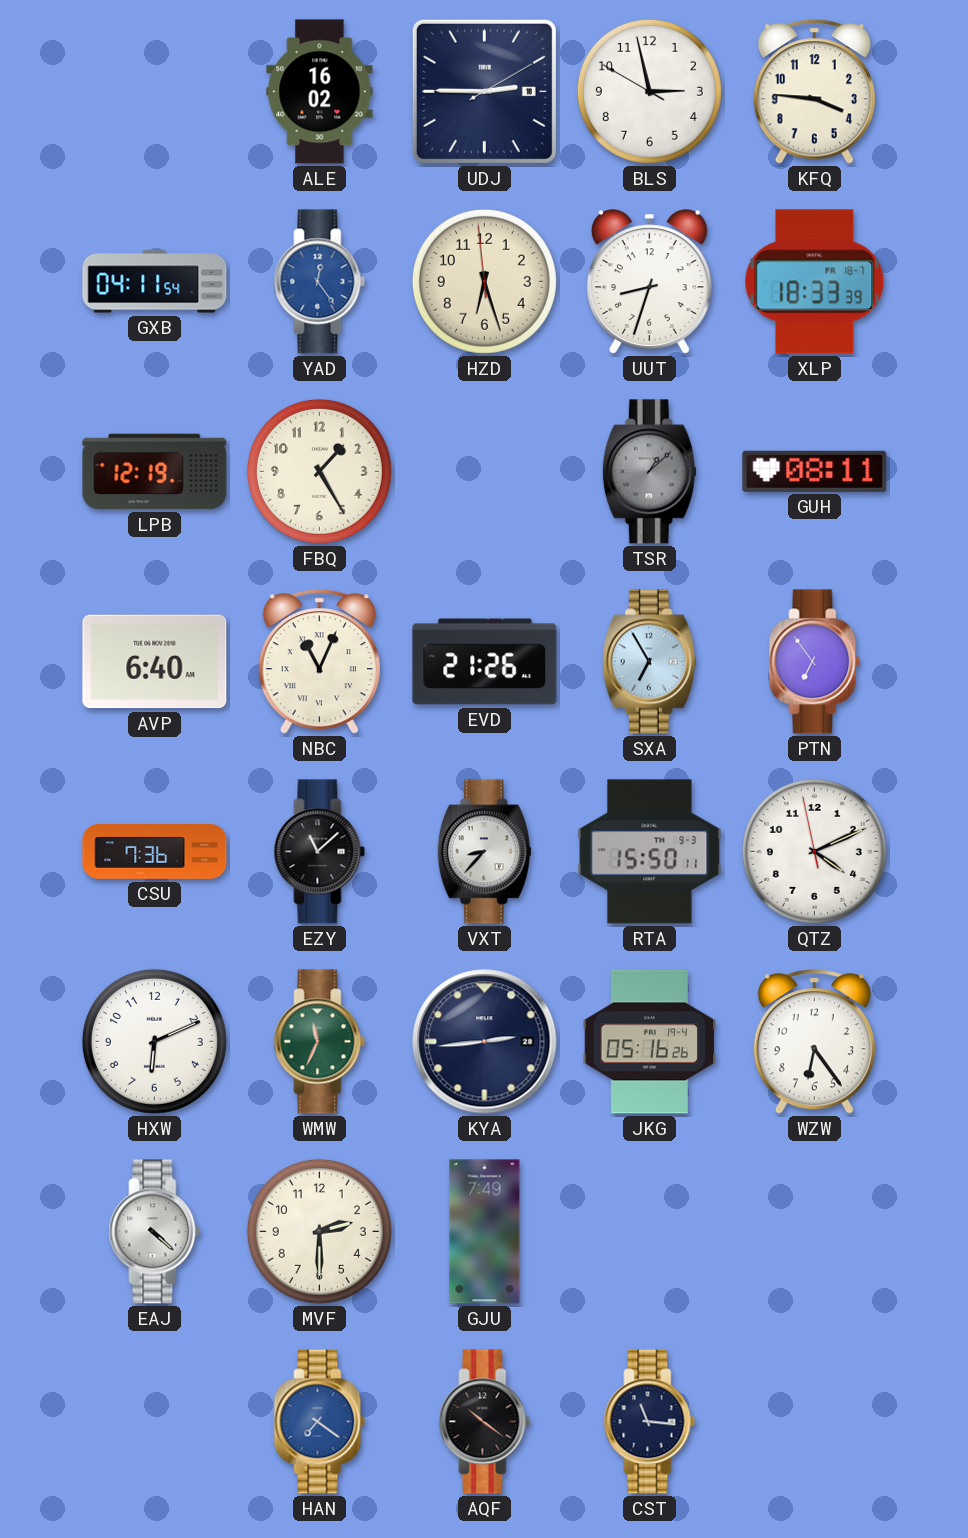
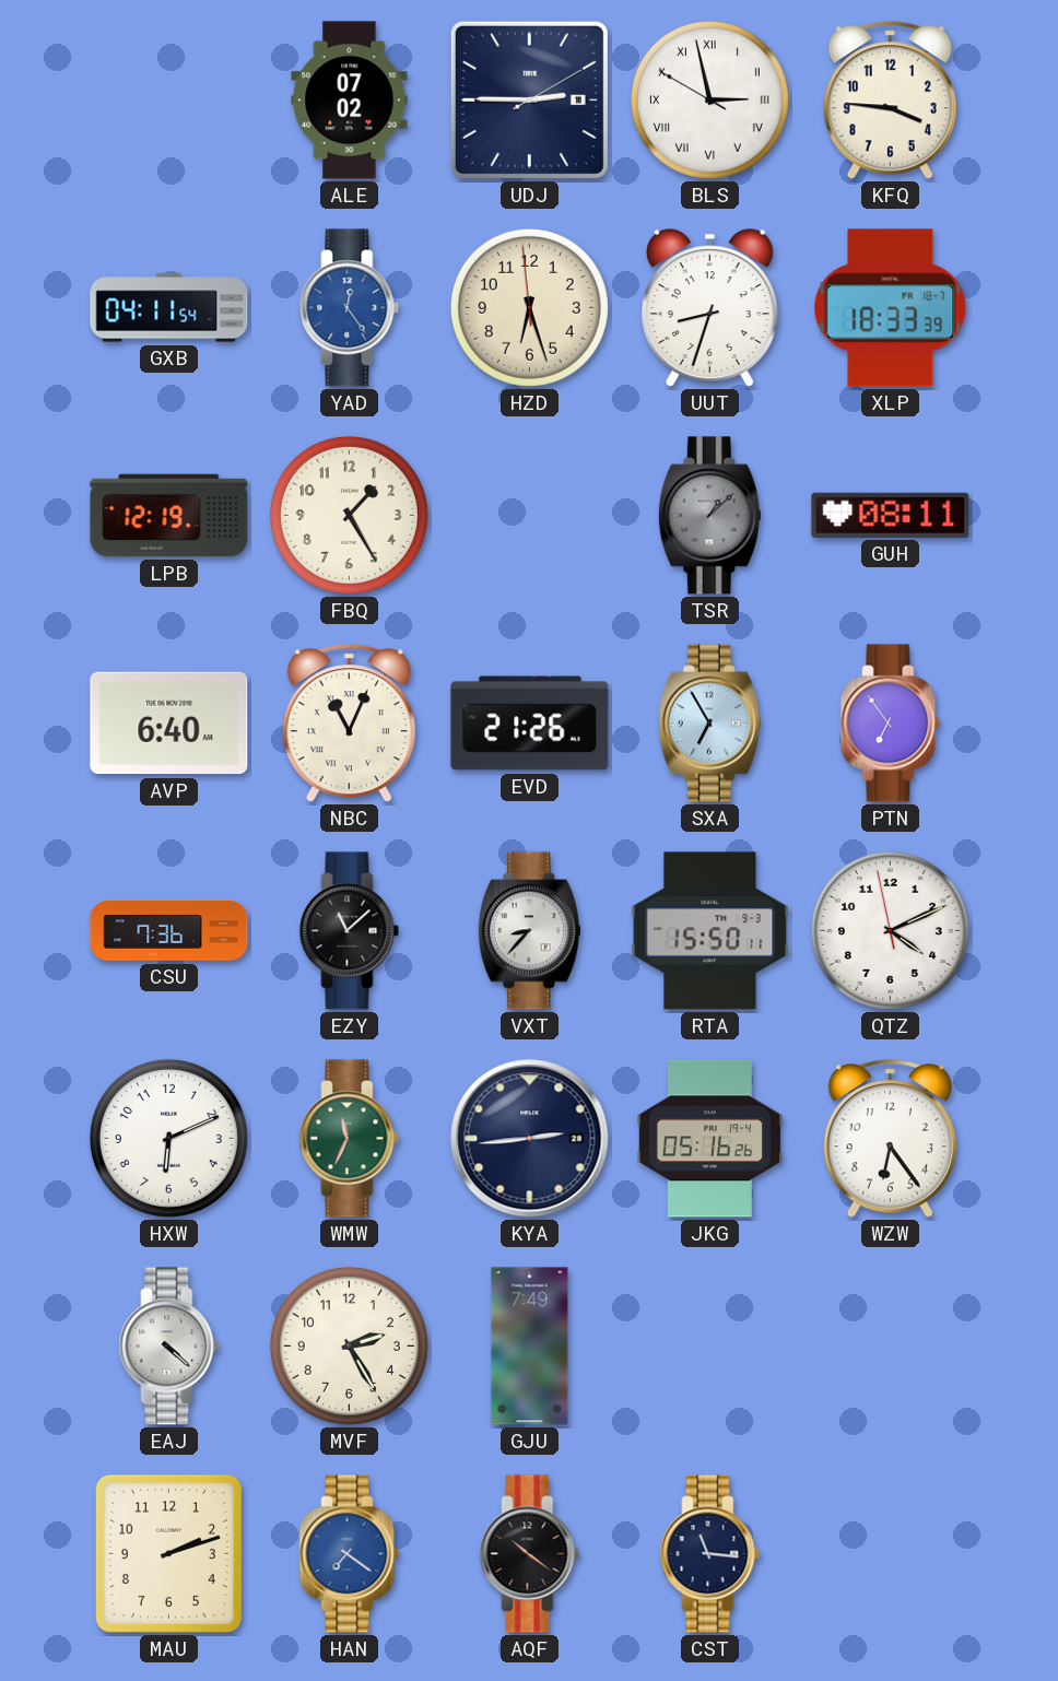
ALE: 16:02 -> 07:02
BLS numerals: Arabic -> Roman
MVF: 2:30 -> 2:25
MAU: none -> 2:12
